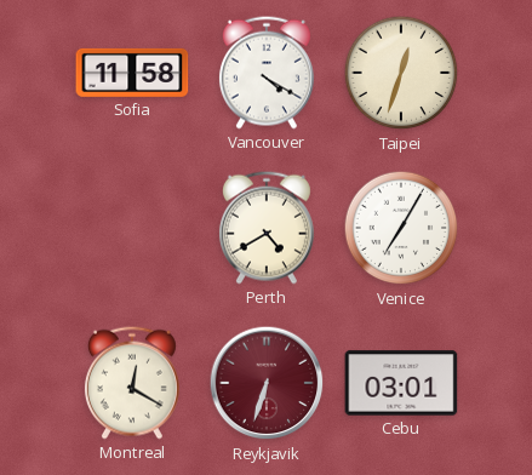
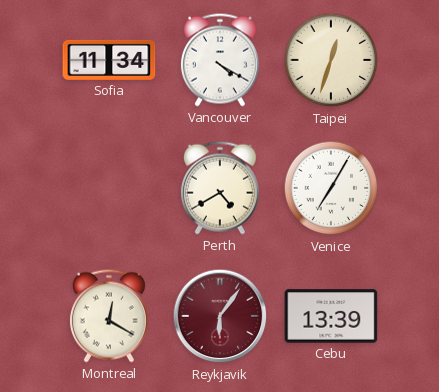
Sofia: 11:58 -> 11:34
Reykjavik: 6:33 -> 6:06
Cebu: 03:01 -> 13:39
